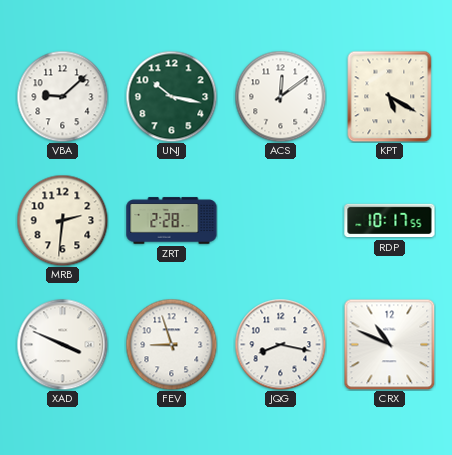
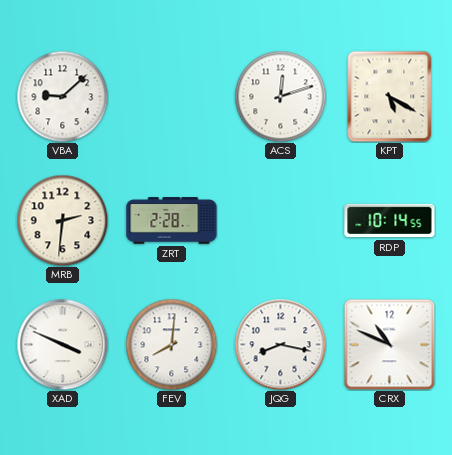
UNJ: 10:17 -> none
ACS: 12:09 -> 12:12
RDP: 10:17 -> 10:14
FEV: 8:57 -> 8:01
